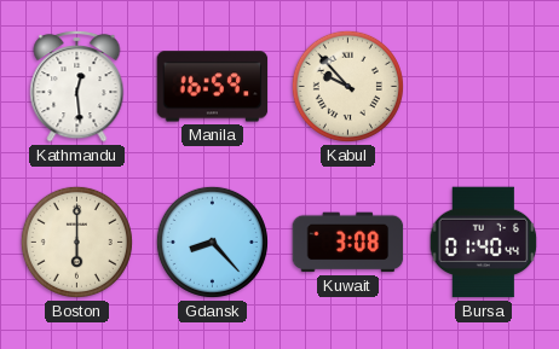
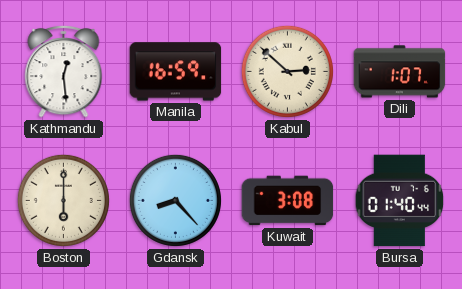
Kabul: 9:53 -> 2:52
Dili: none -> 1:07
